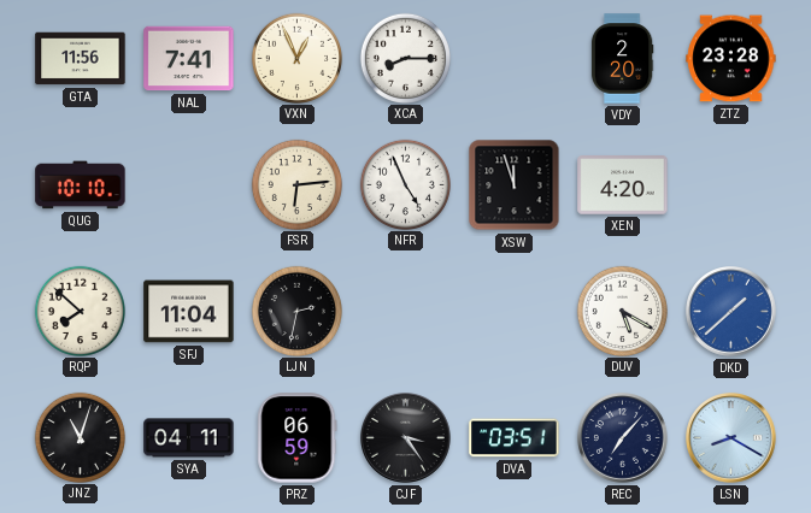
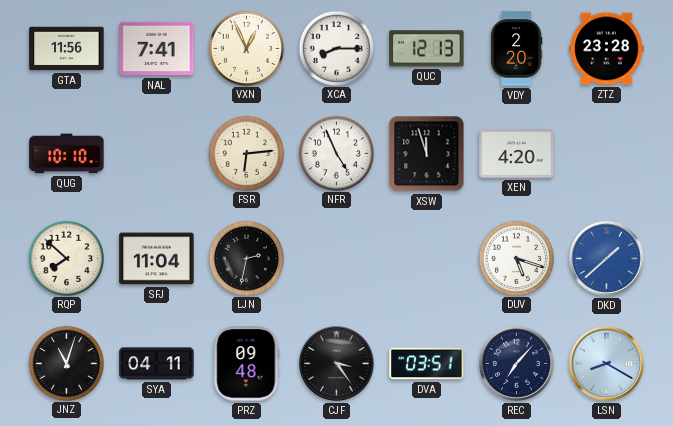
QUC: none -> 12:13
DUV: 5:20 -> 5:18
PRZ: 06:59 -> 09:48
